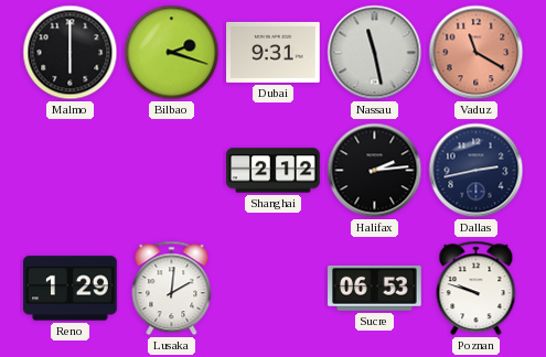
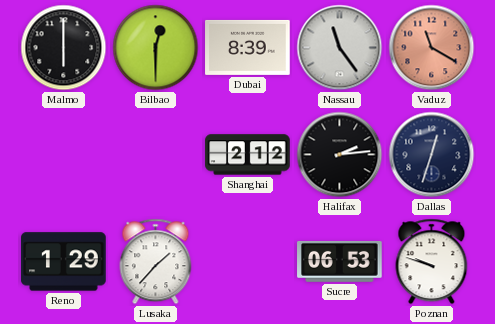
Bilbao: 2:18 -> 12:30
Dubai: 9:31 -> 8:39
Nassau: 11:28 -> 11:24
Dallas: 2:43 -> 12:33
Lusaka: 2:01 -> 1:37
